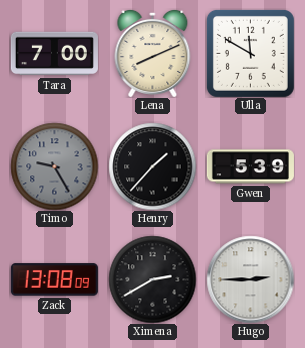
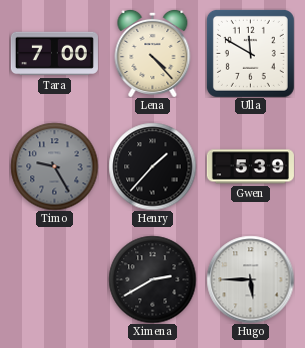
Lena: 8:11 -> 4:23
Zack: 13:08 -> none
Hugo: 2:45 -> 5:45
